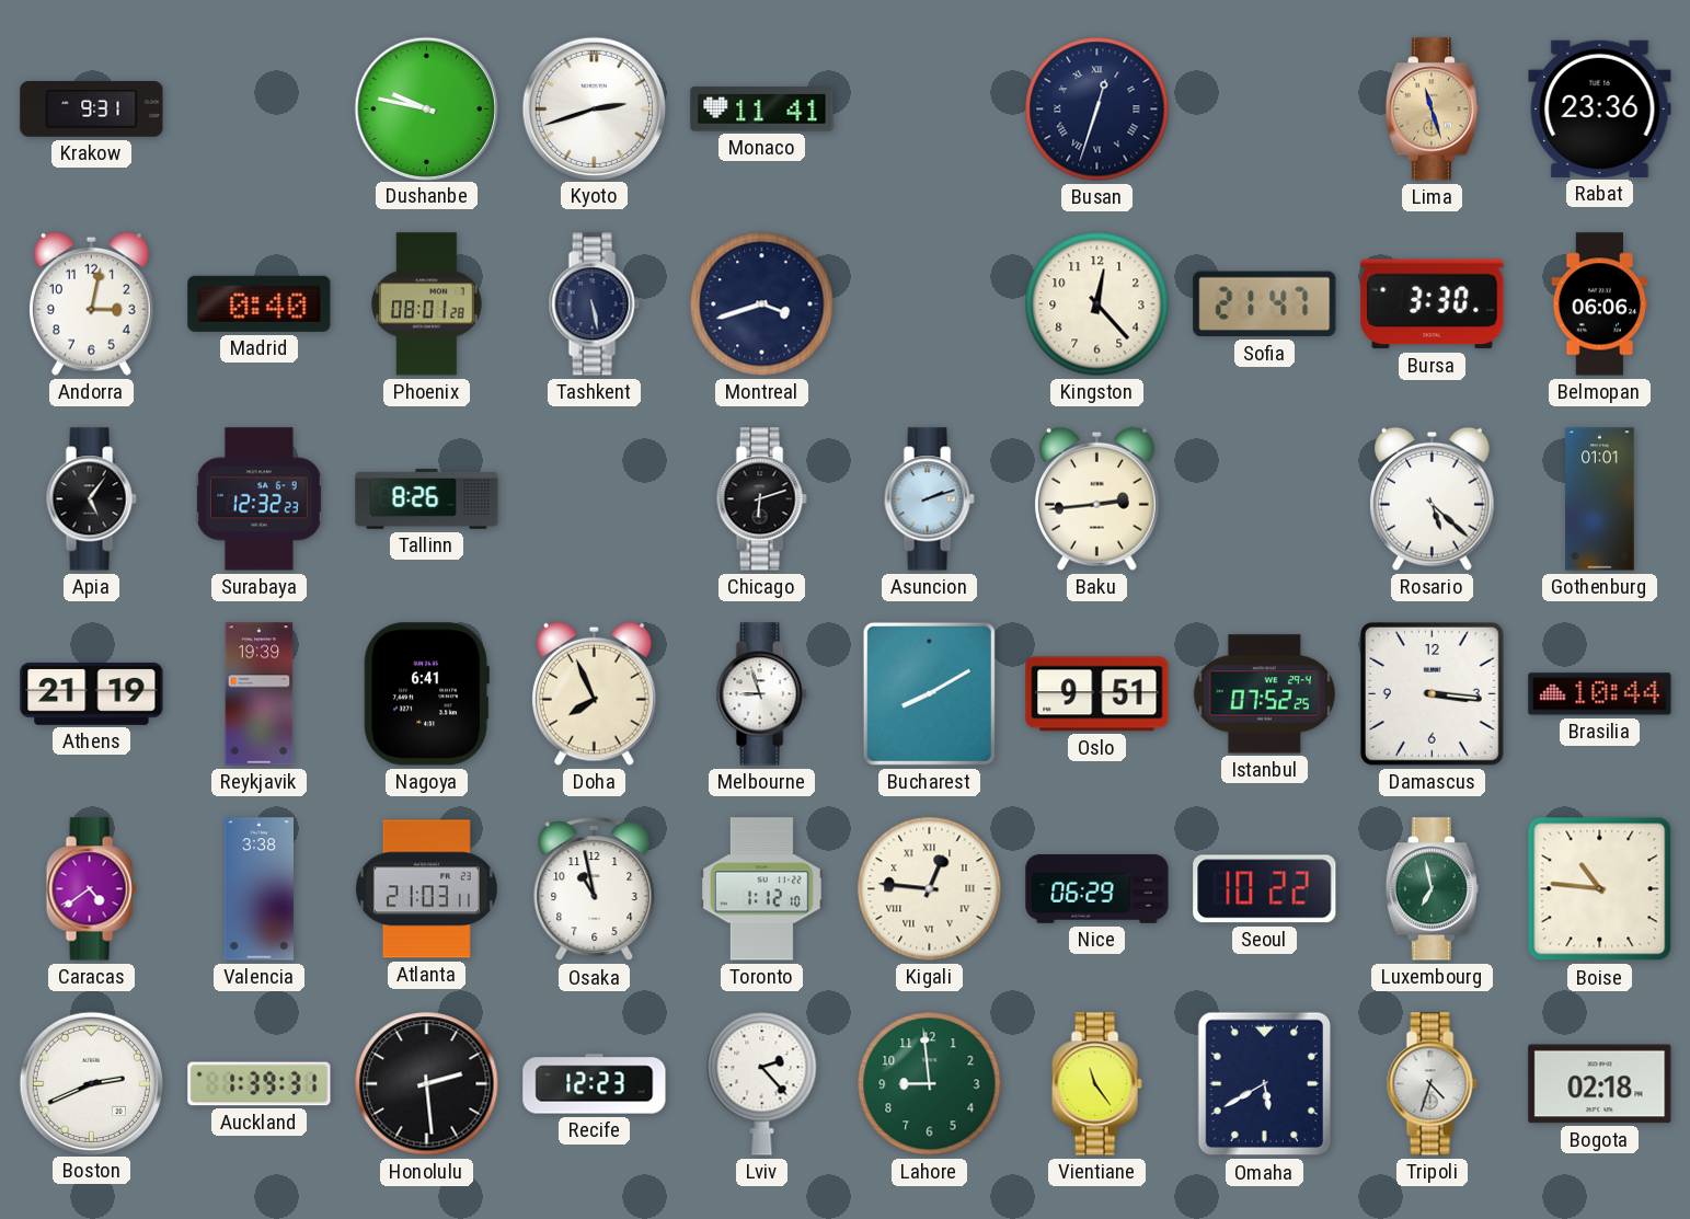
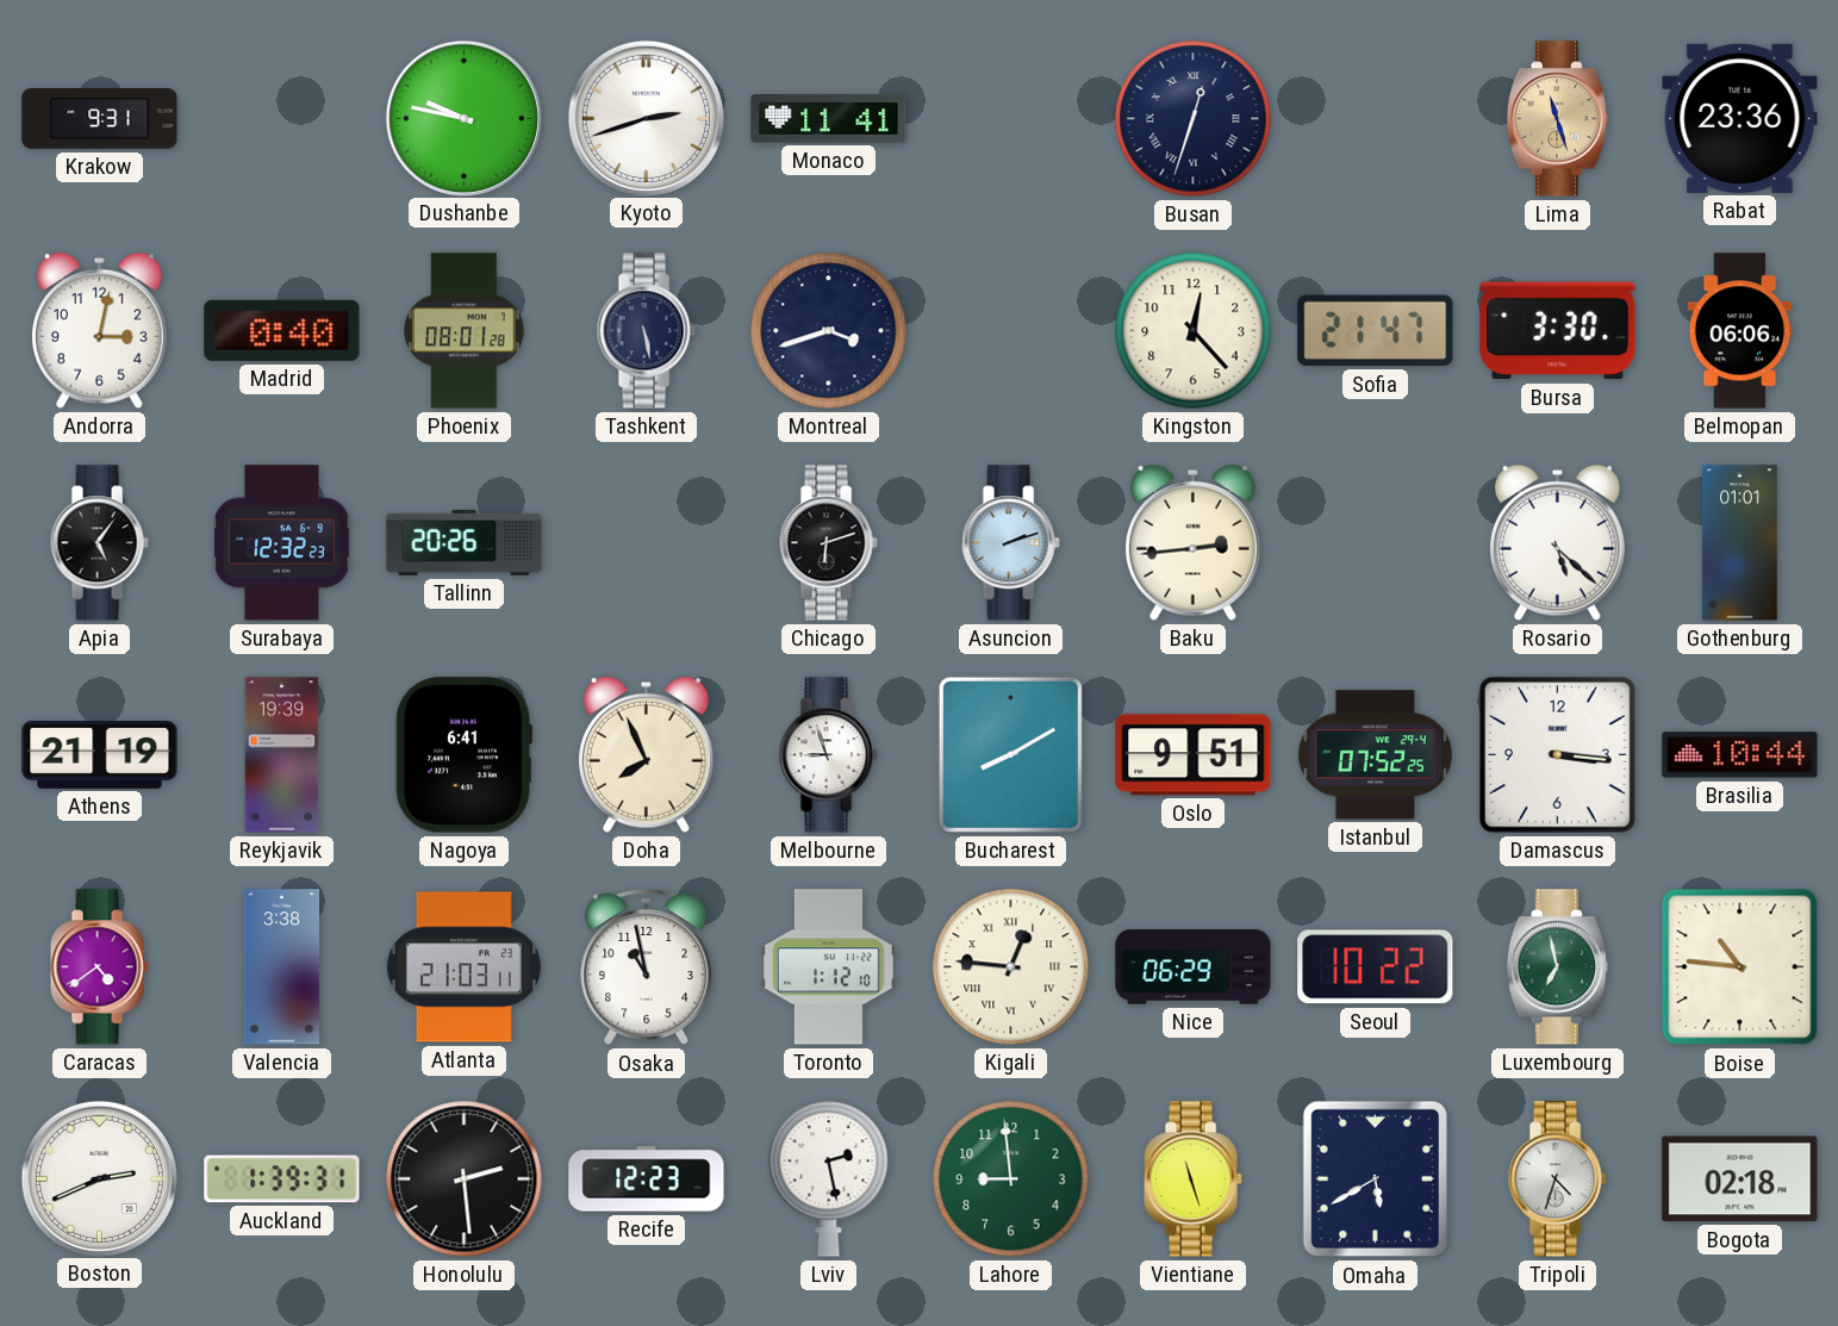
Tallinn: 8:26 -> 20:26
Lviv: 2:23 -> 2:28
Vientiane: 11:24 -> 11:27
